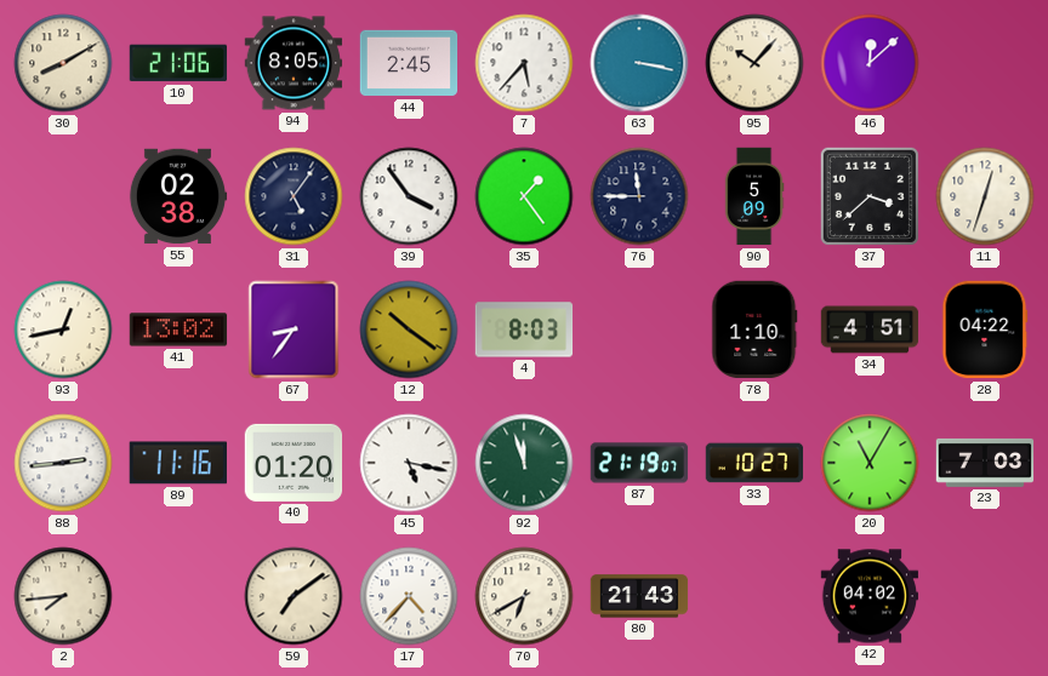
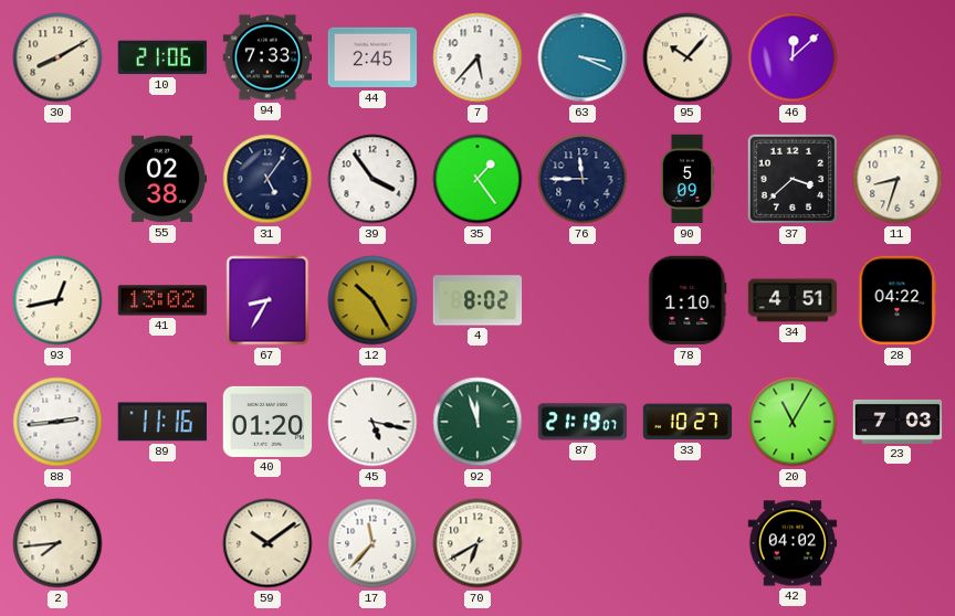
94: 8:05 -> 7:33
63: 3:17 -> 3:19
11: 12:33 -> 8:33
67: 8:36 -> 8:35
12: 10:21 -> 10:25
4: 8:03 -> 8:02
59: 7:09 -> 10:09
17: 4:37 -> 11:37
80: 21:43 -> none
